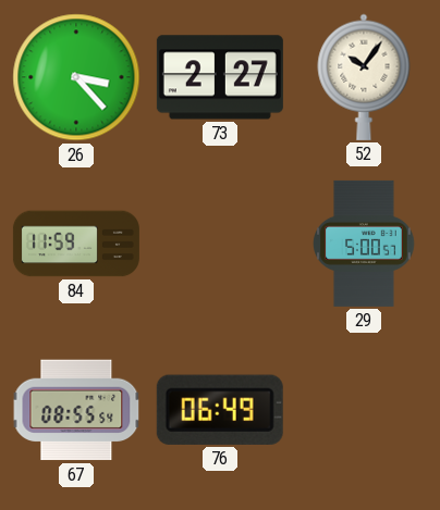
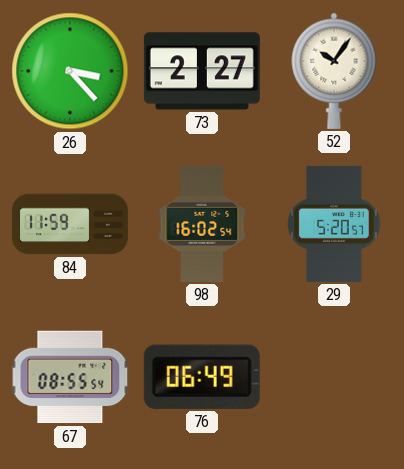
98: none -> 16:02
29: 5:00 -> 5:20
